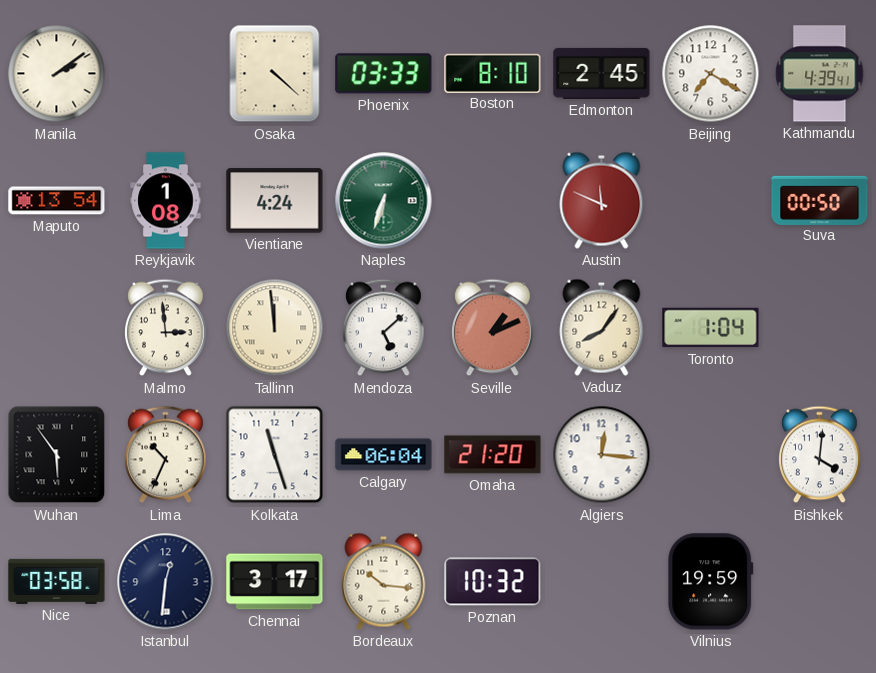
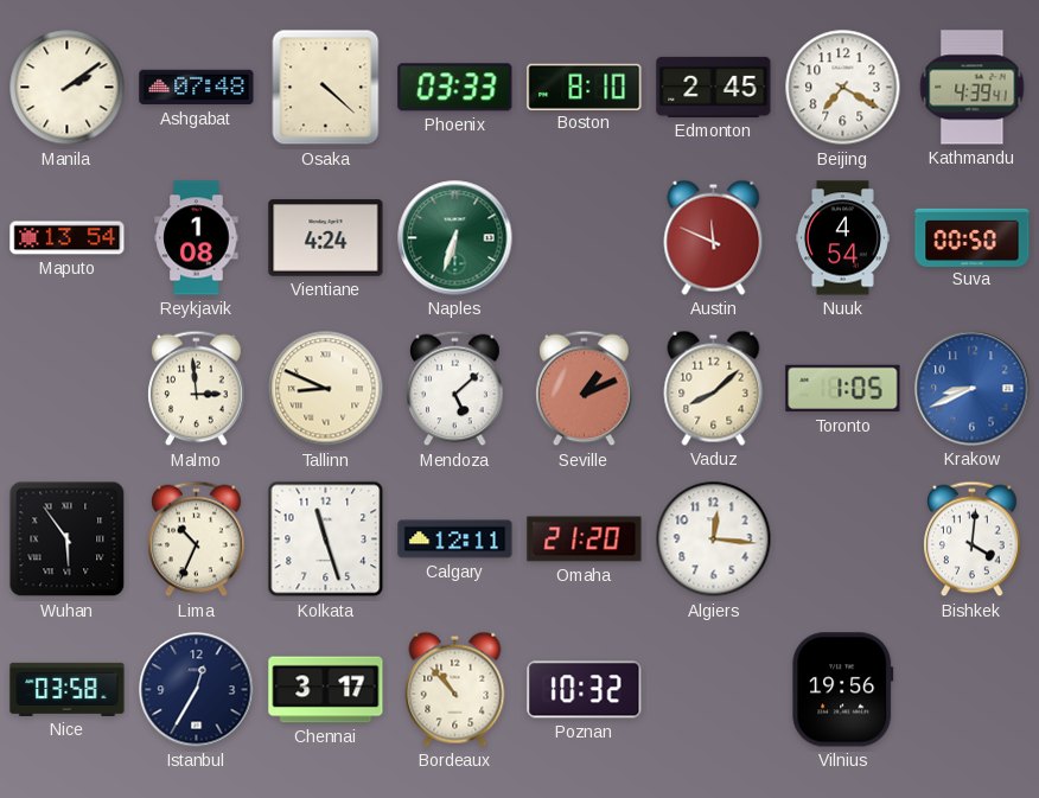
Ashgabat: none -> 07:48
Nuuk: none -> 4:54
Tallinn: 11:59 -> 8:49
Vaduz: 8:06 -> 8:08
Toronto: 1:04 -> 1:05
Krakow: none -> 8:41
Calgary: 06:04 -> 12:11
Istanbul: 12:31 -> 12:35
Bordeaux: 10:16 -> 10:53
Vilnius: 19:59 -> 19:56
